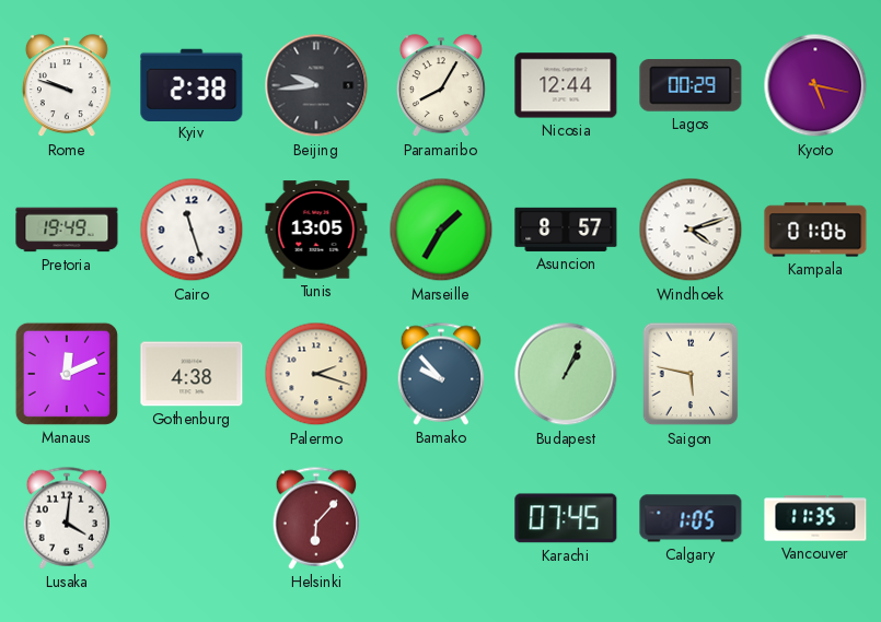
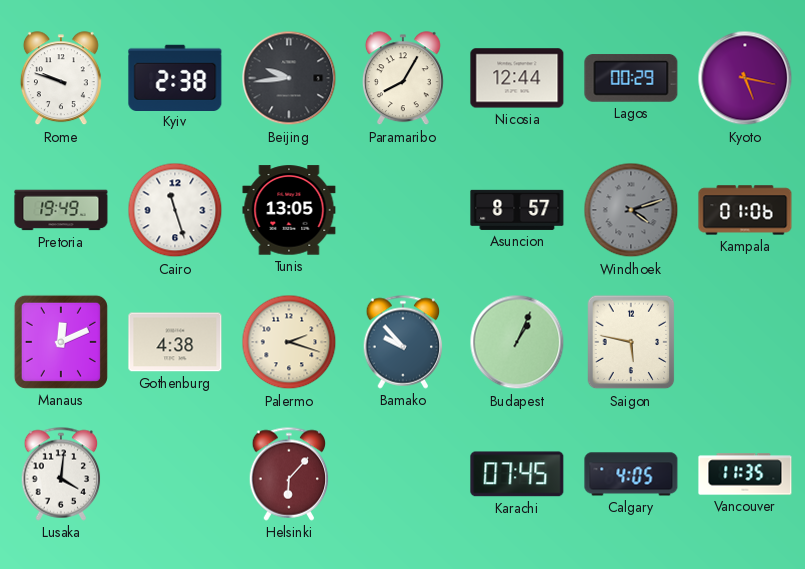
Marseille: 1:35 -> none
Windhoek dial: white -> grey
Calgary: 1:05 -> 4:05
